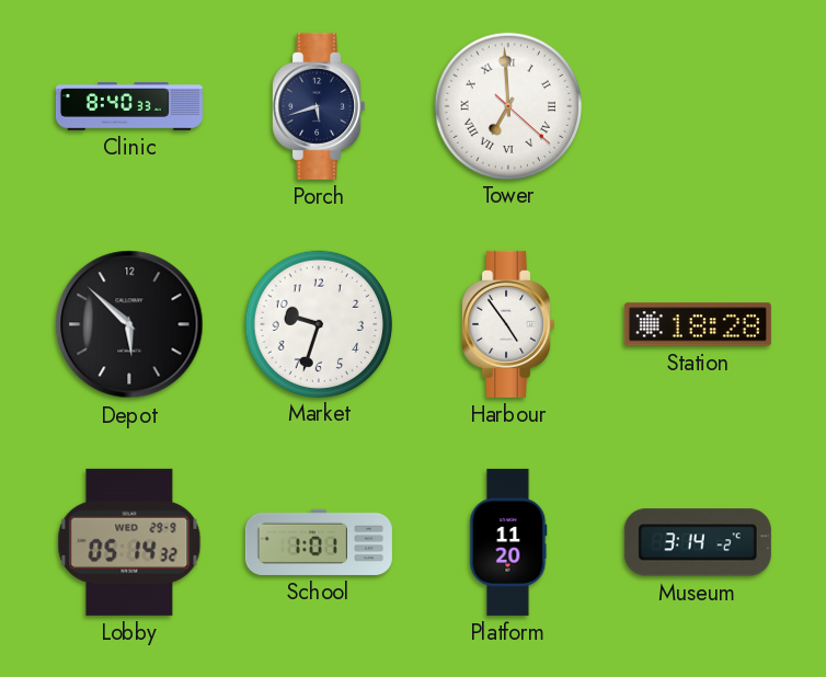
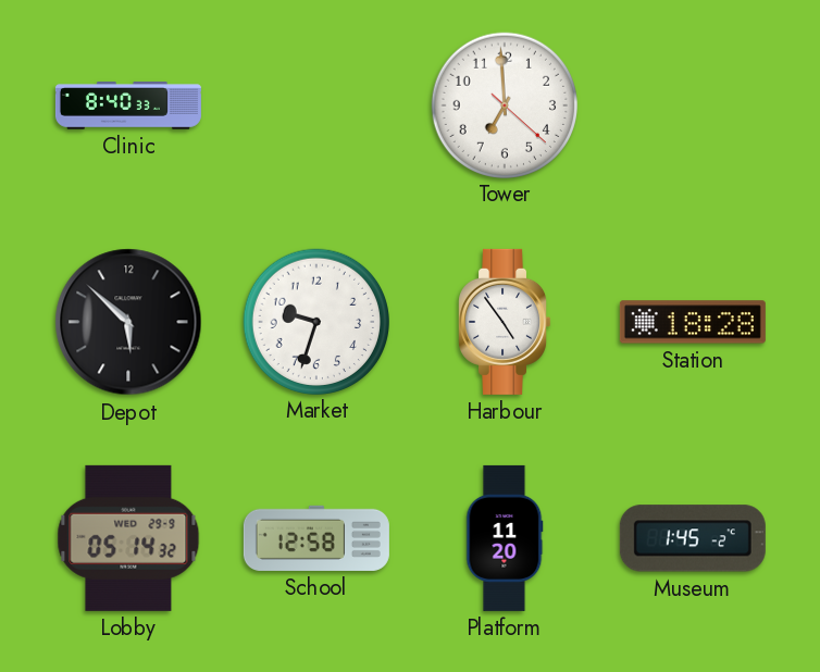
Porch: 5:42 -> none
Tower numerals: Roman -> Arabic
School: 1:01 -> 12:58
Museum: 3:14 -> 1:45
